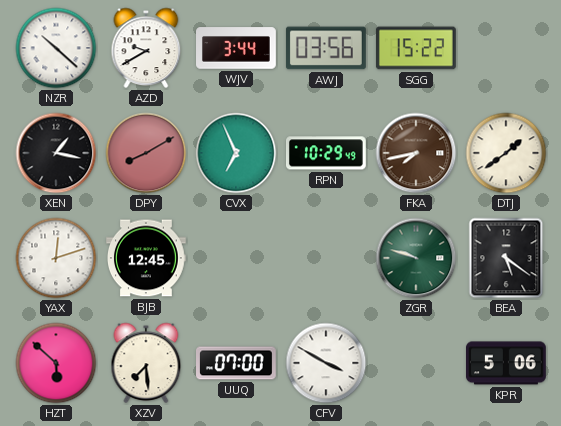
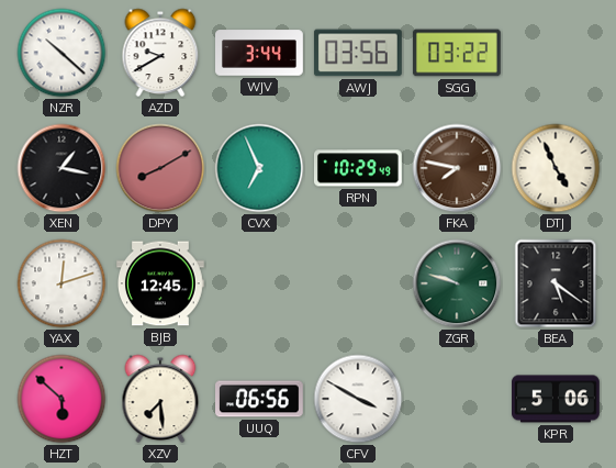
SGG: 15:22 -> 03:22
FKA: 7:43 -> 7:47
DTJ: 1:39 -> 4:56
UUQ: 07:00 -> 06:56
